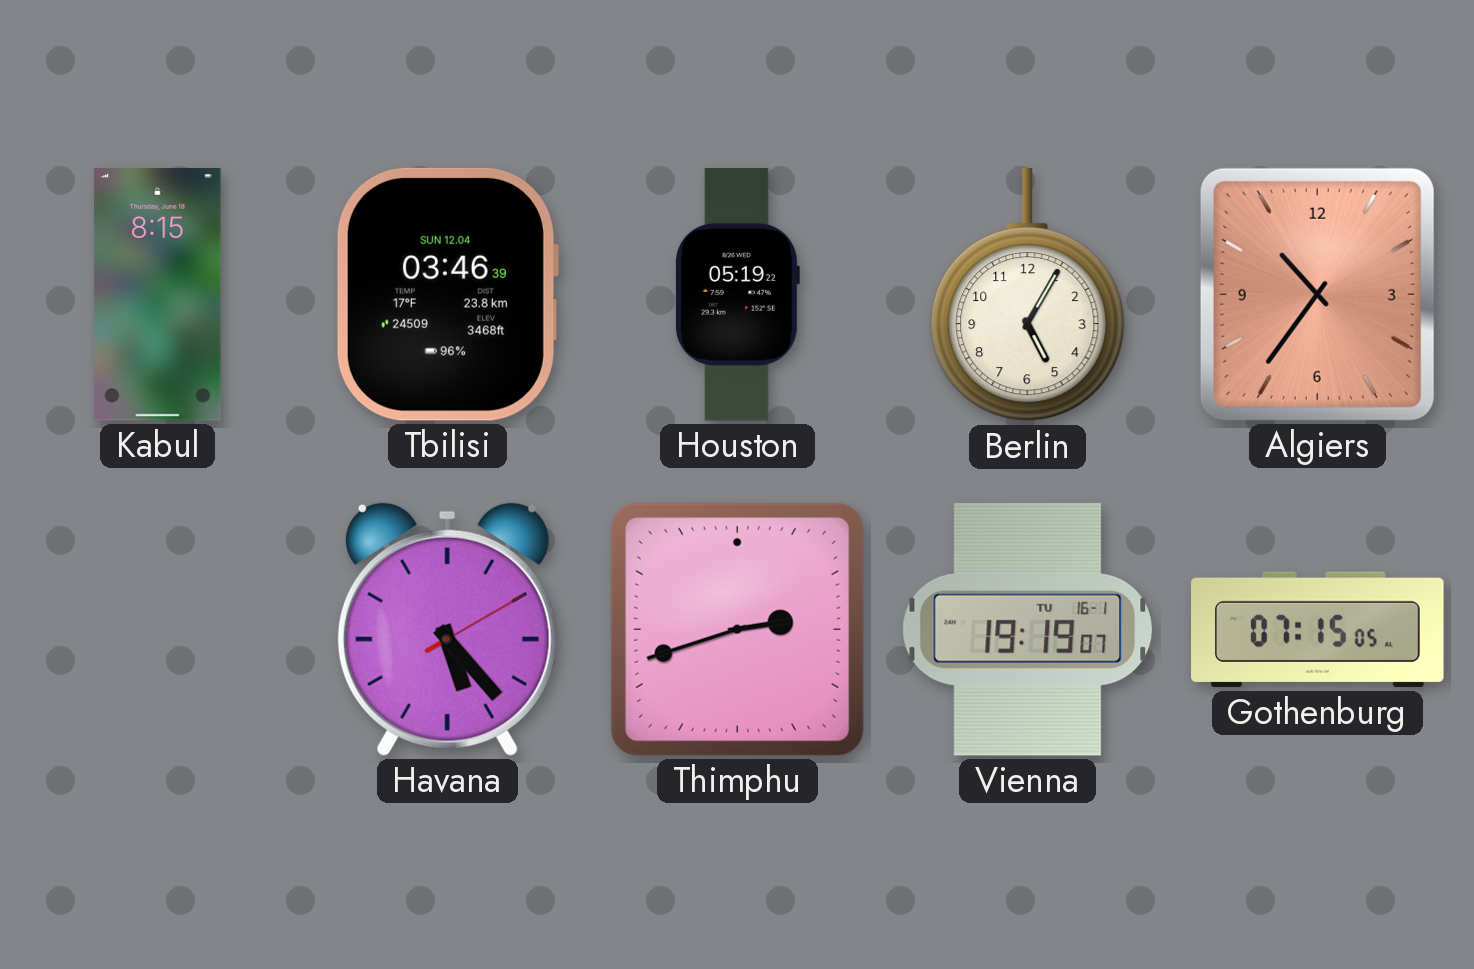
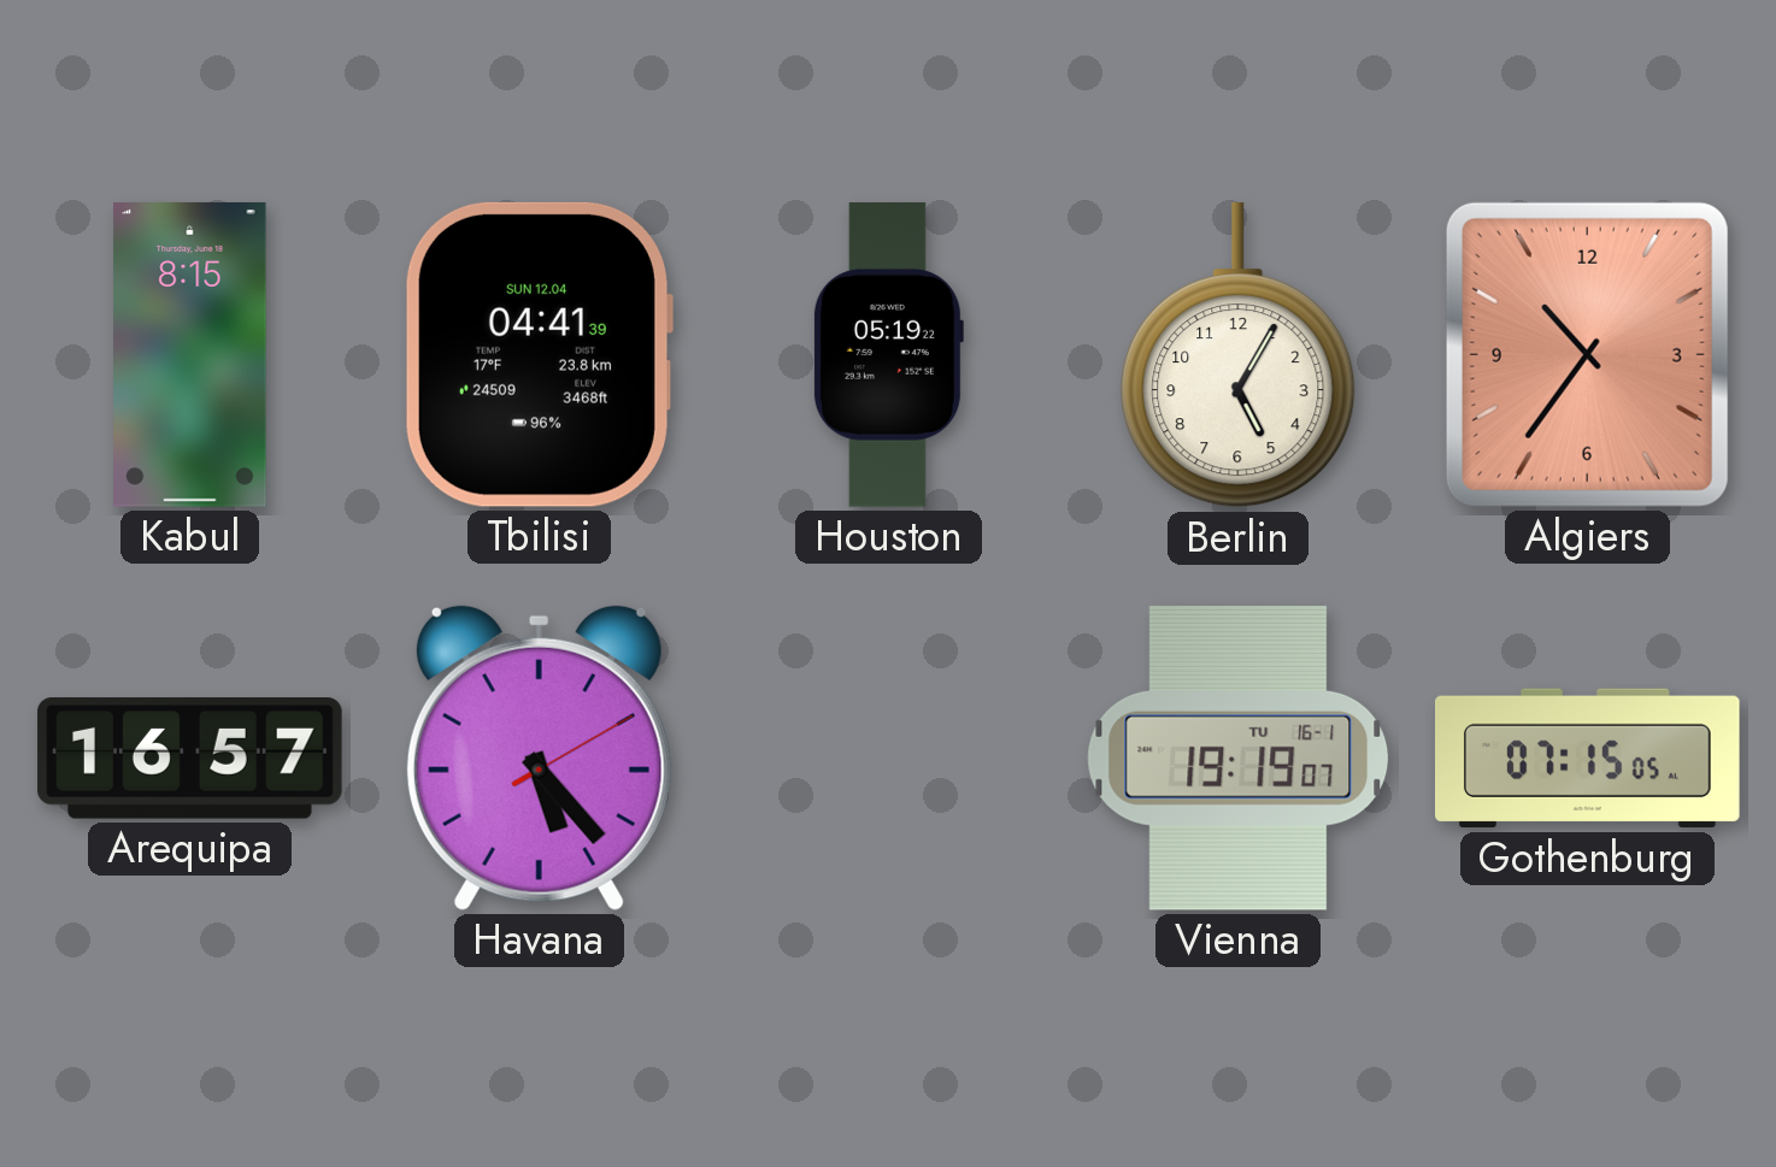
Tbilisi: 03:46 -> 04:41
Arequipa: none -> 16:57
Thimphu: 2:42 -> none
